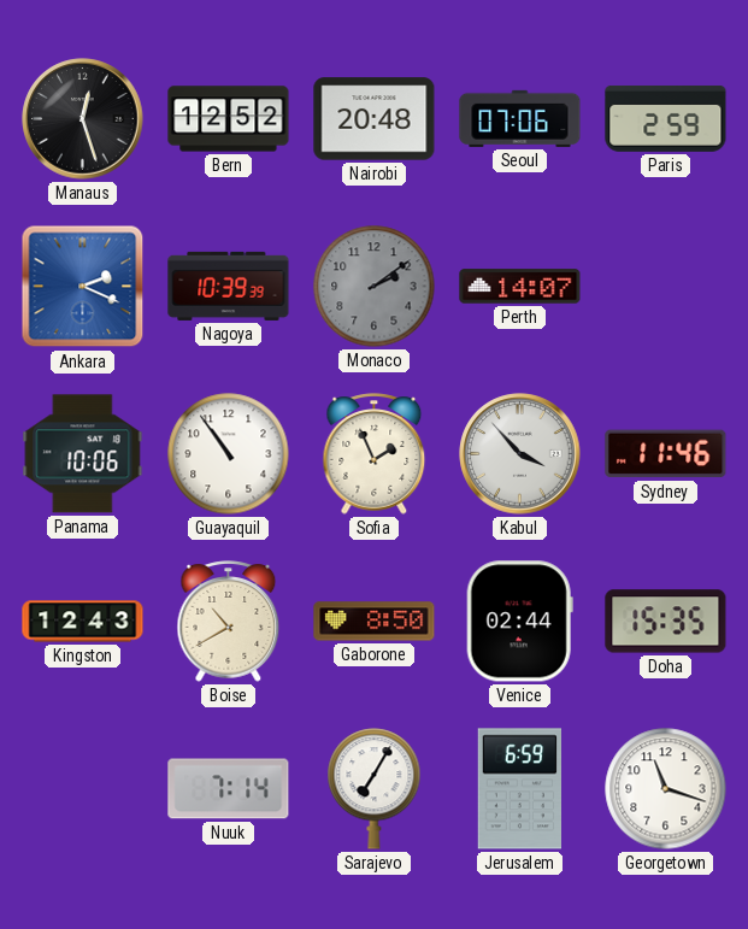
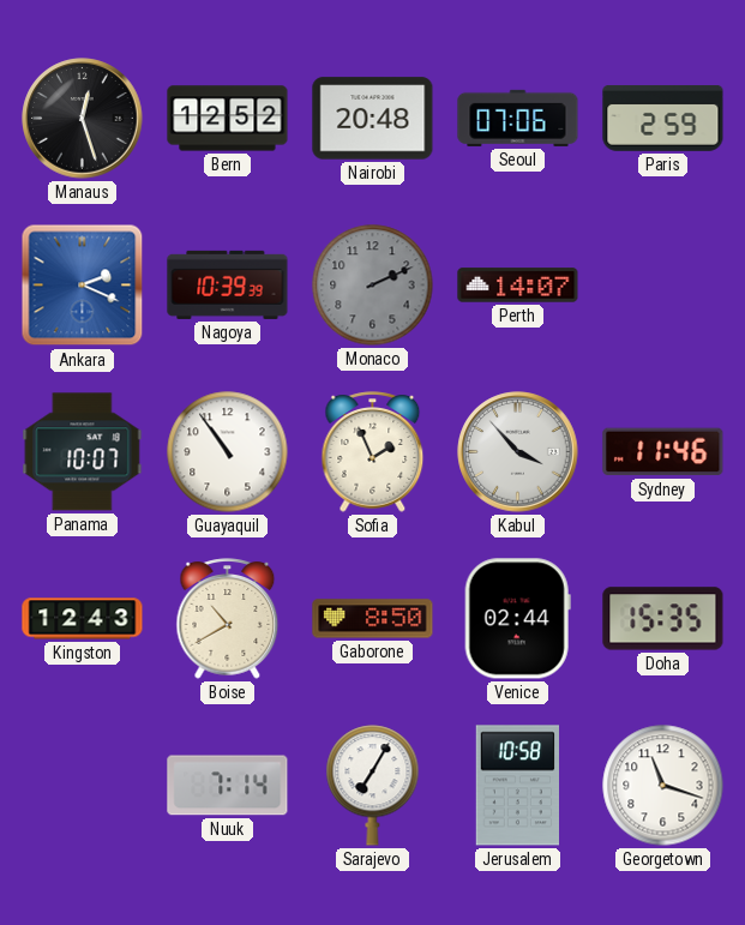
Monaco: 2:09 -> 2:11
Panama: 10:06 -> 10:07
Jerusalem: 6:59 -> 10:58
